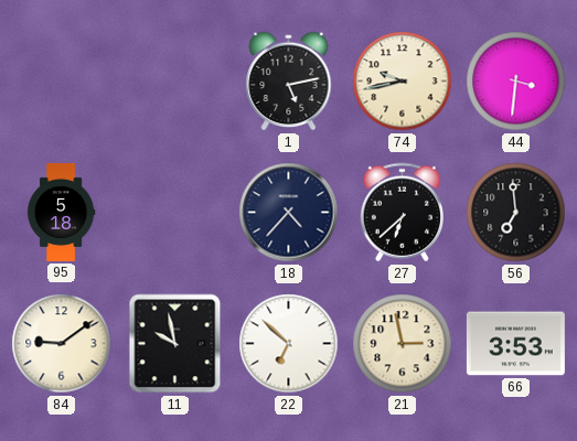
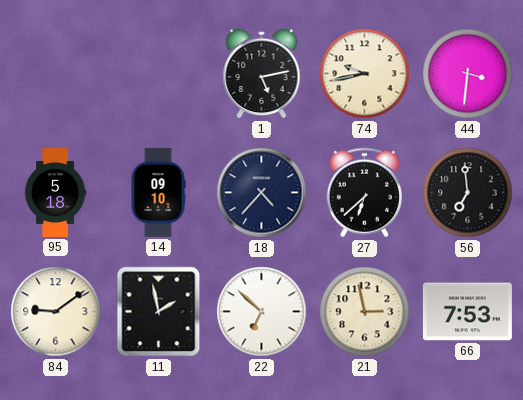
14: none -> 09:10
11: 9:58 -> 1:58
66: 3:53 -> 7:53
